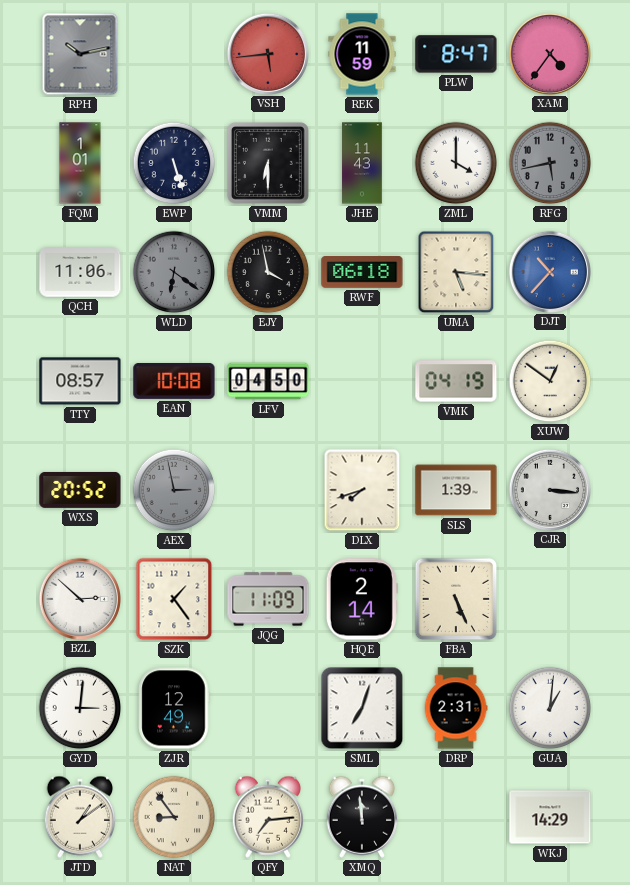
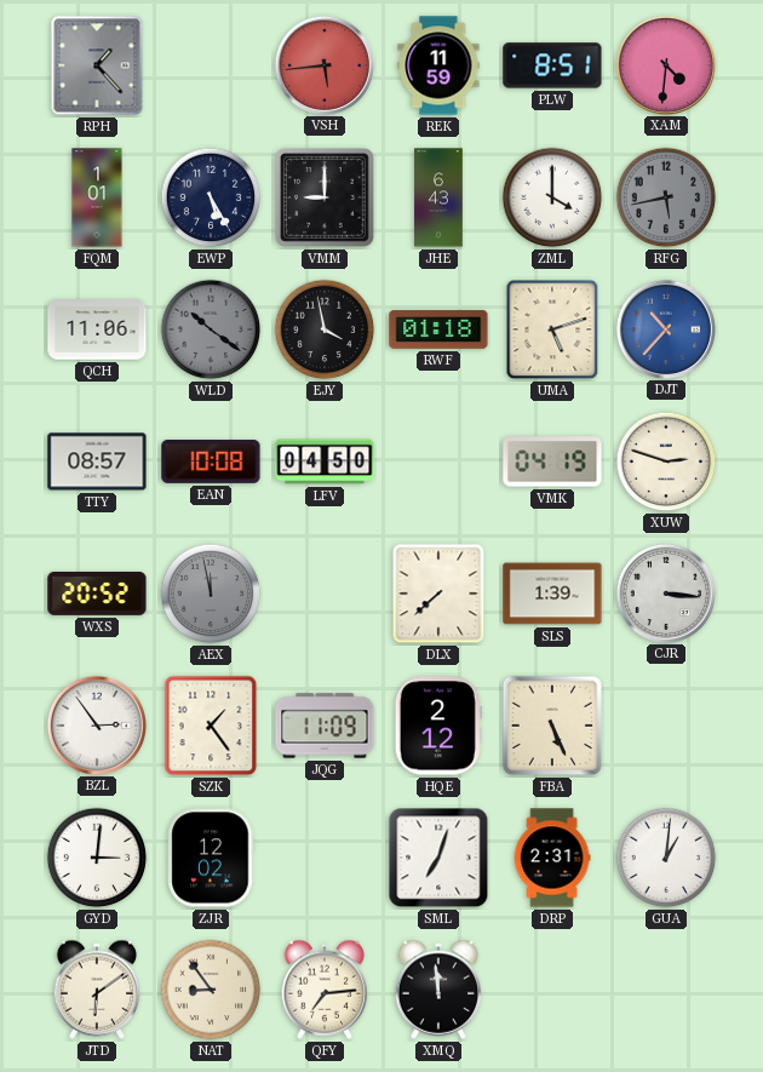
RPH: 10:13 -> 1:23
PLW: 8:47 -> 8:51
XAM: 4:36 -> 4:31
EWP: 5:27 -> 5:25
VMM: 6:30 -> 9:00
JHE: 11:43 -> 6:43
WLD: 6:21 -> 10:21
RWF: 06:18 -> 01:18
UMA: 5:16 -> 5:12
XUW: 12:51 -> 2:48
AEX: 2:58 -> 11:58
DLX: 7:42 -> 7:38
BZL: 2:52 -> 2:54
HQE: 2:14 -> 2:12
ZJR: 12:49 -> 12:02
JTD: 1:09 -> 6:09
WKJ: 14:29 -> none
